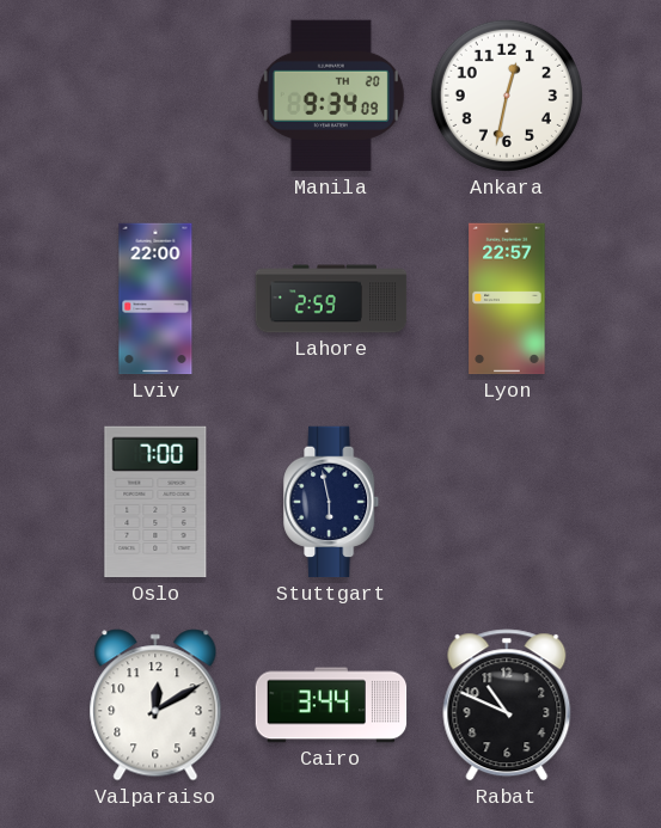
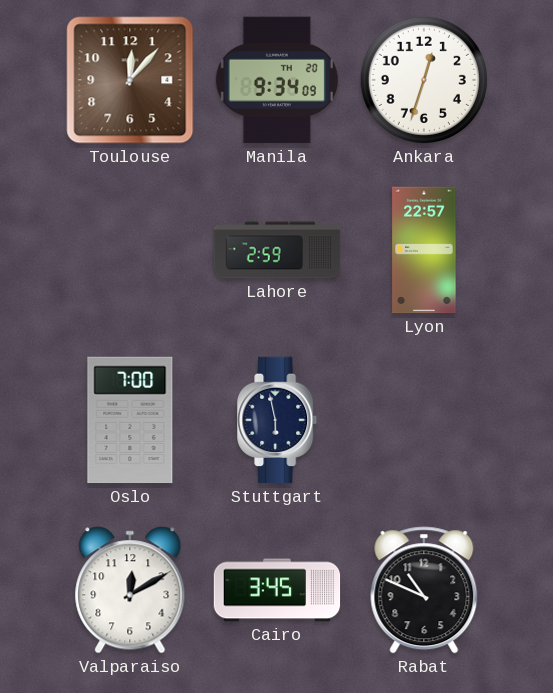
Toulouse: none -> 12:07
Ankara: 12:32 -> 12:33
Lviv: 22:00 -> none
Cairo: 3:44 -> 3:45
